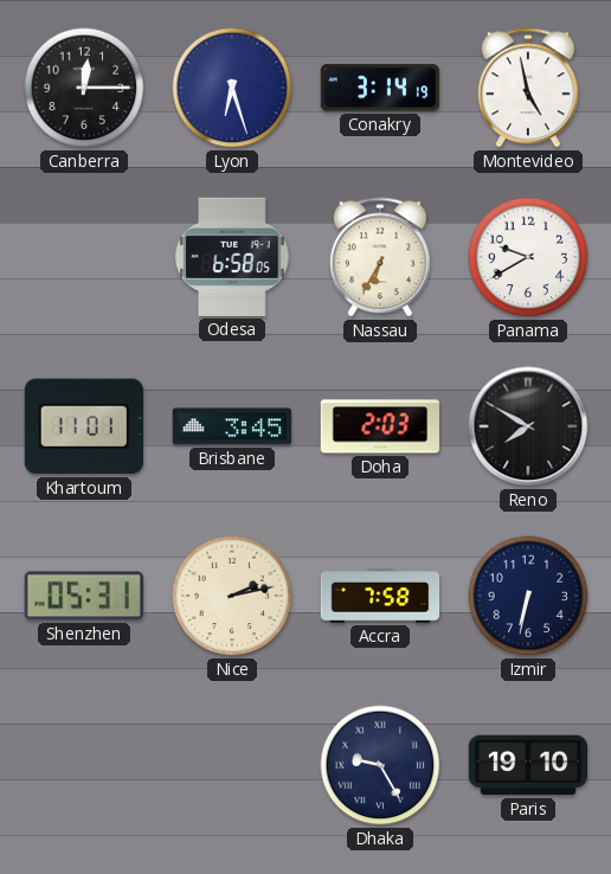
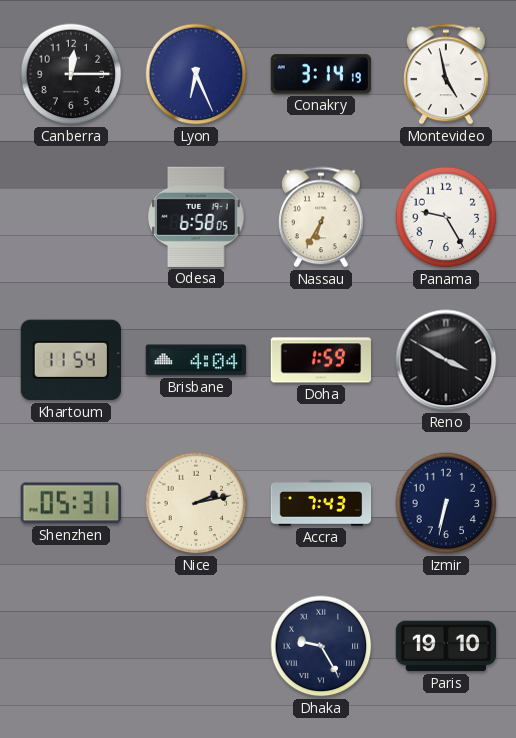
Lyon: 6:27 -> 6:26
Panama: 9:40 -> 9:25
Khartoum: 11:01 -> 11:54
Brisbane: 3:45 -> 4:04
Doha: 2:03 -> 1:59
Reno: 7:50 -> 3:50
Accra: 7:58 -> 7:43
